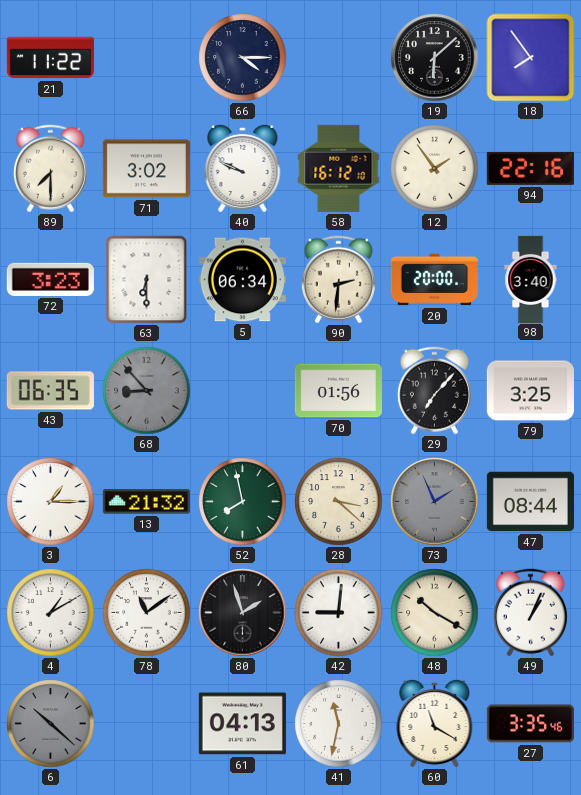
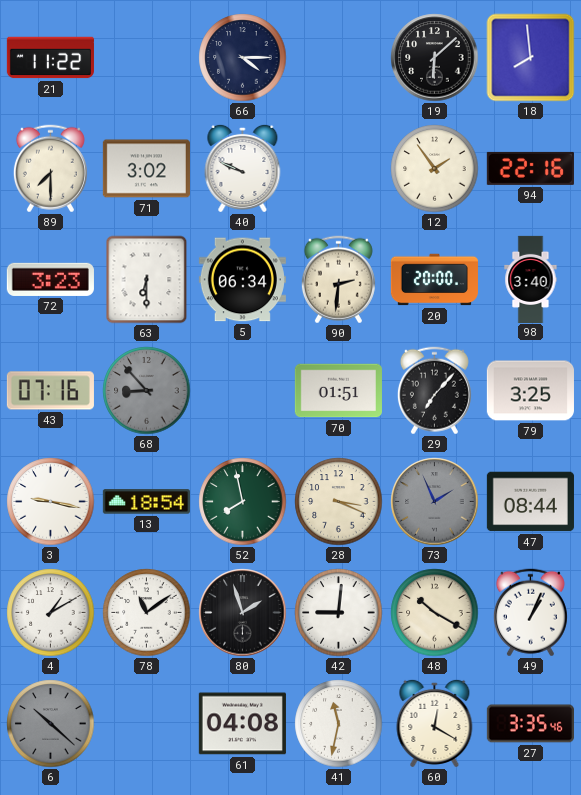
18: 7:54 -> 7:59
58: 16:12 -> none
43: 06:35 -> 07:16
70: 01:56 -> 01:51
3: 1:15 -> 9:17
13: 21:32 -> 18:54
28: 3:22 -> 3:19
61: 04:13 -> 04:08
60: 11:20 -> 12:20
